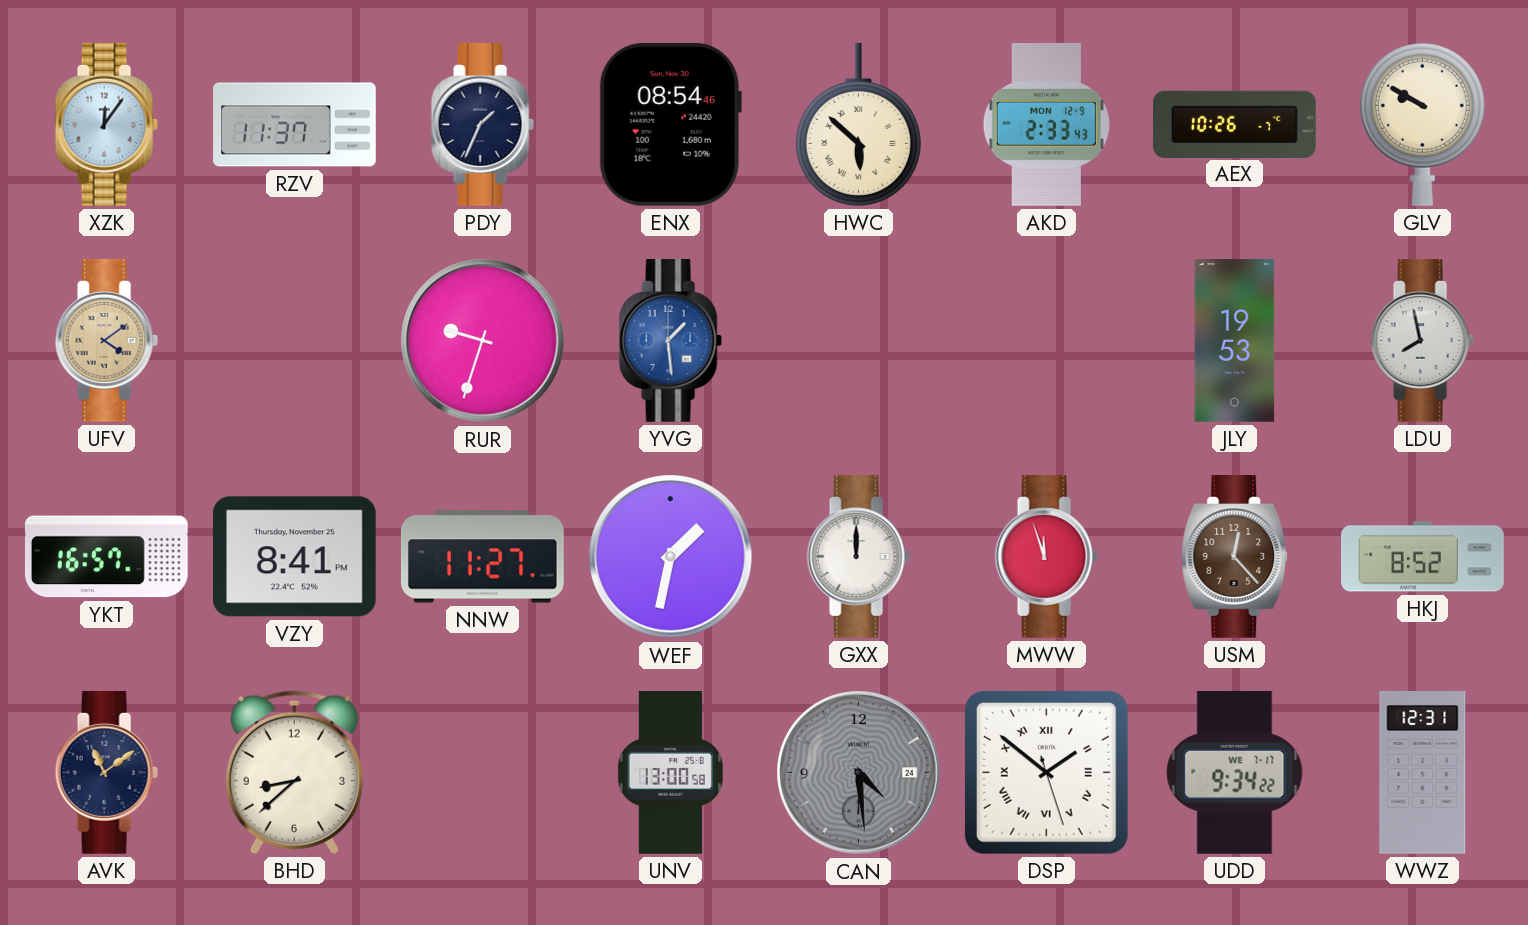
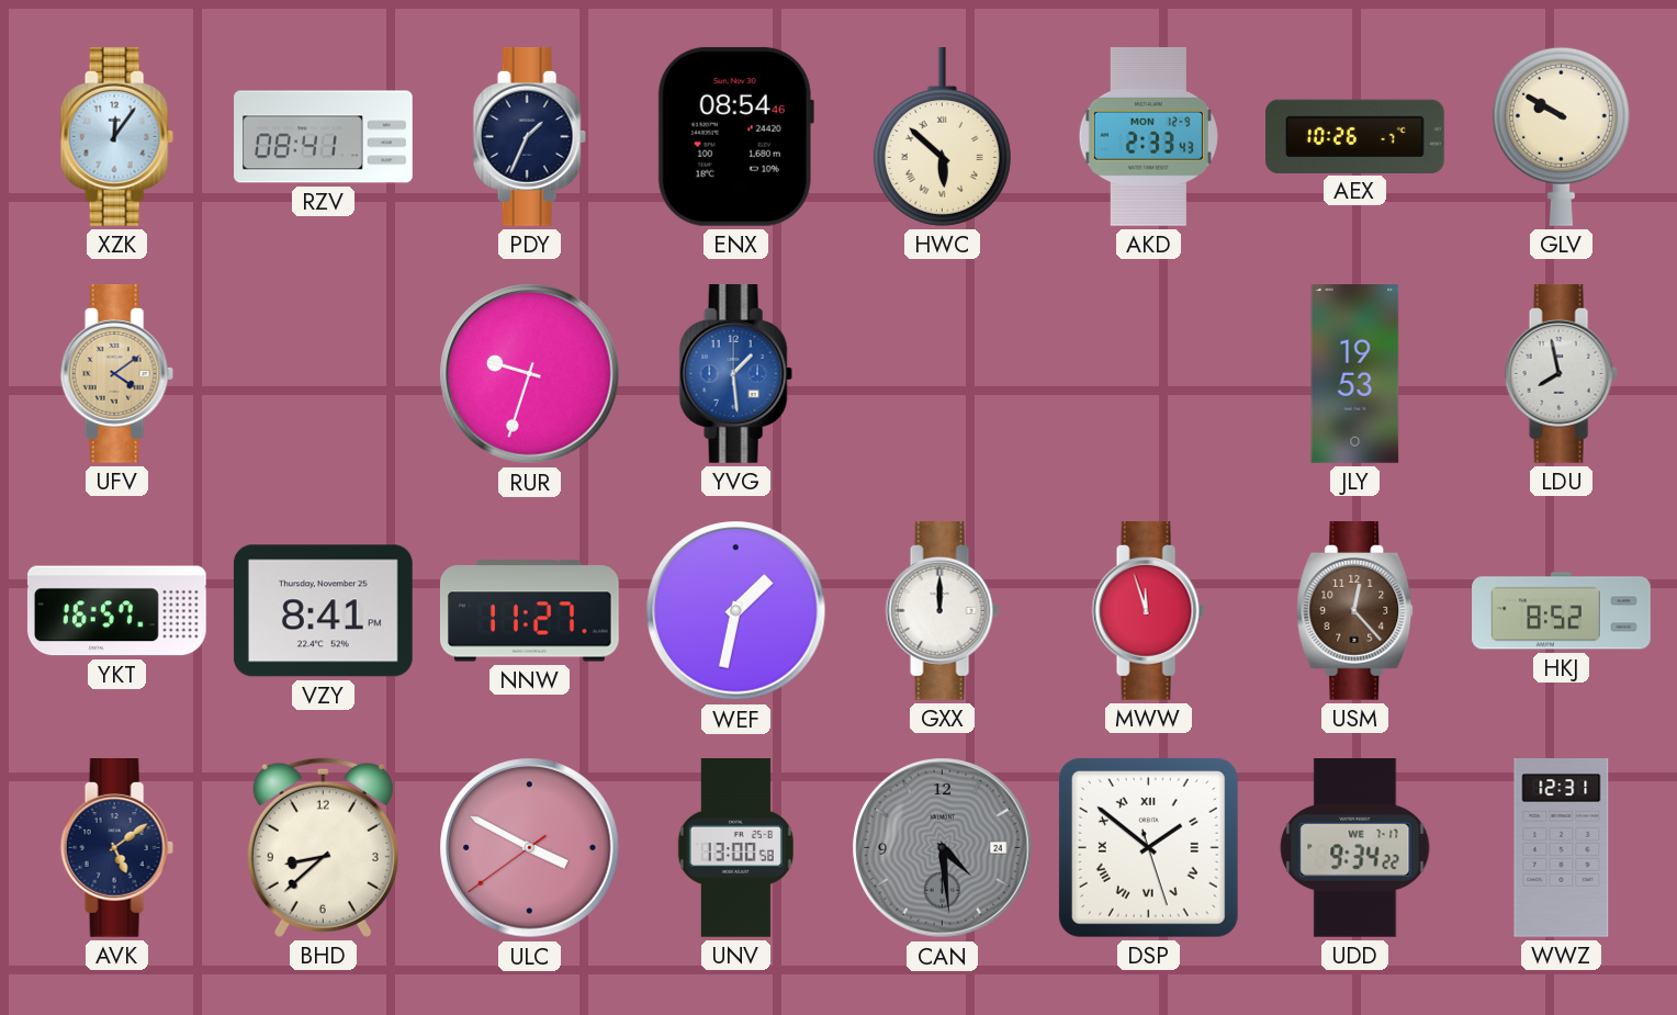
RZV: 11:37 -> 08:41
AVK: 11:09 -> 5:09
ULC: none -> 3:49
